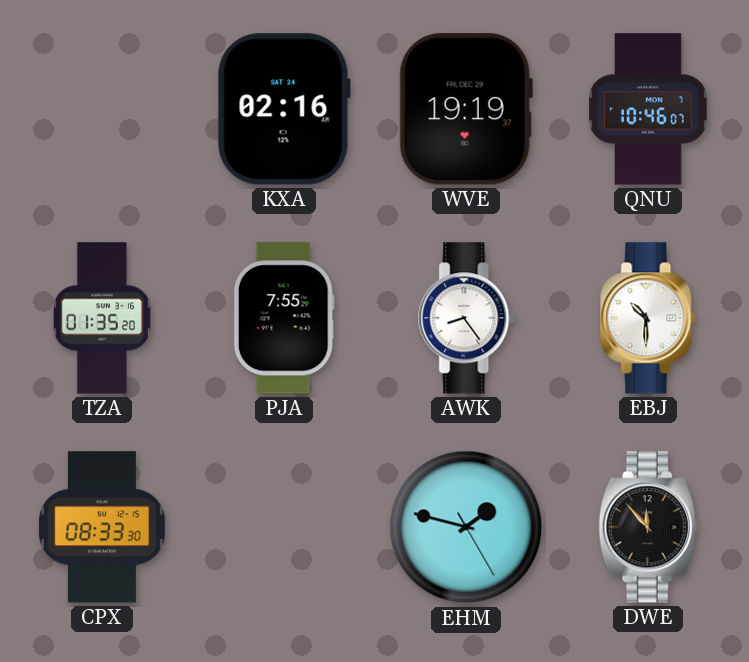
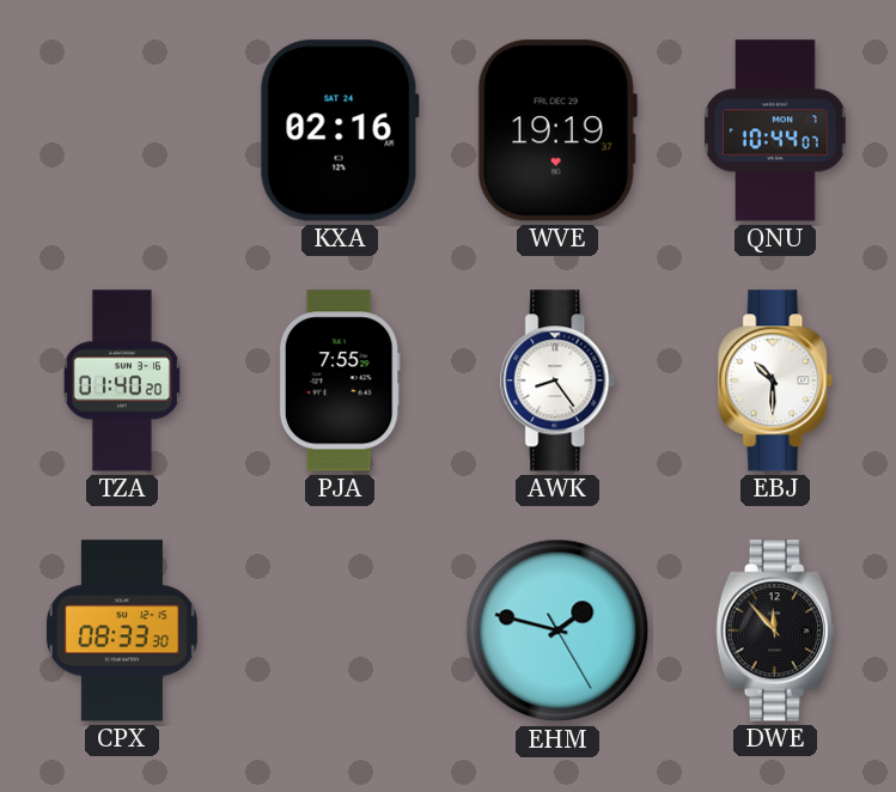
QNU: 10:46 -> 10:44
TZA: 01:35 -> 01:40
